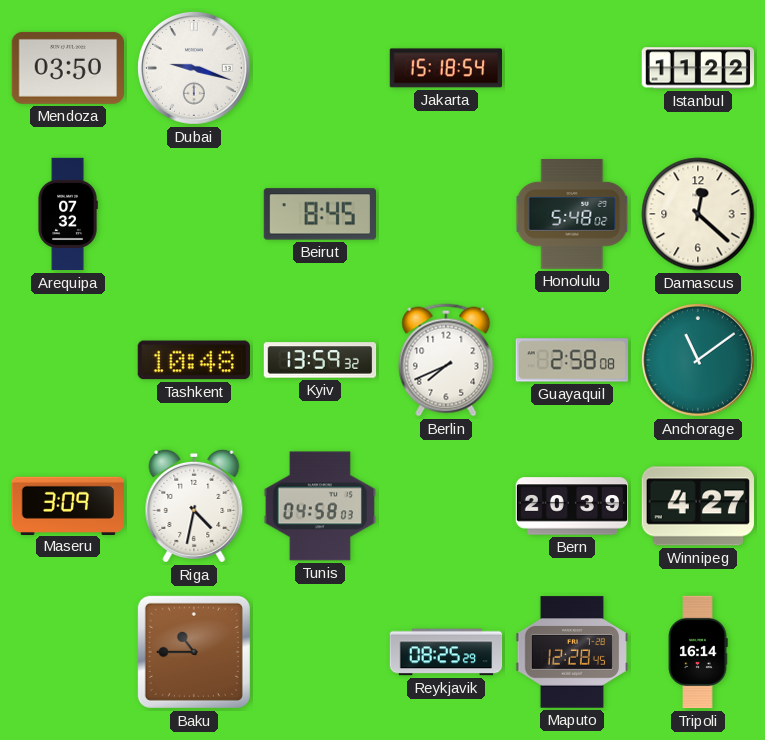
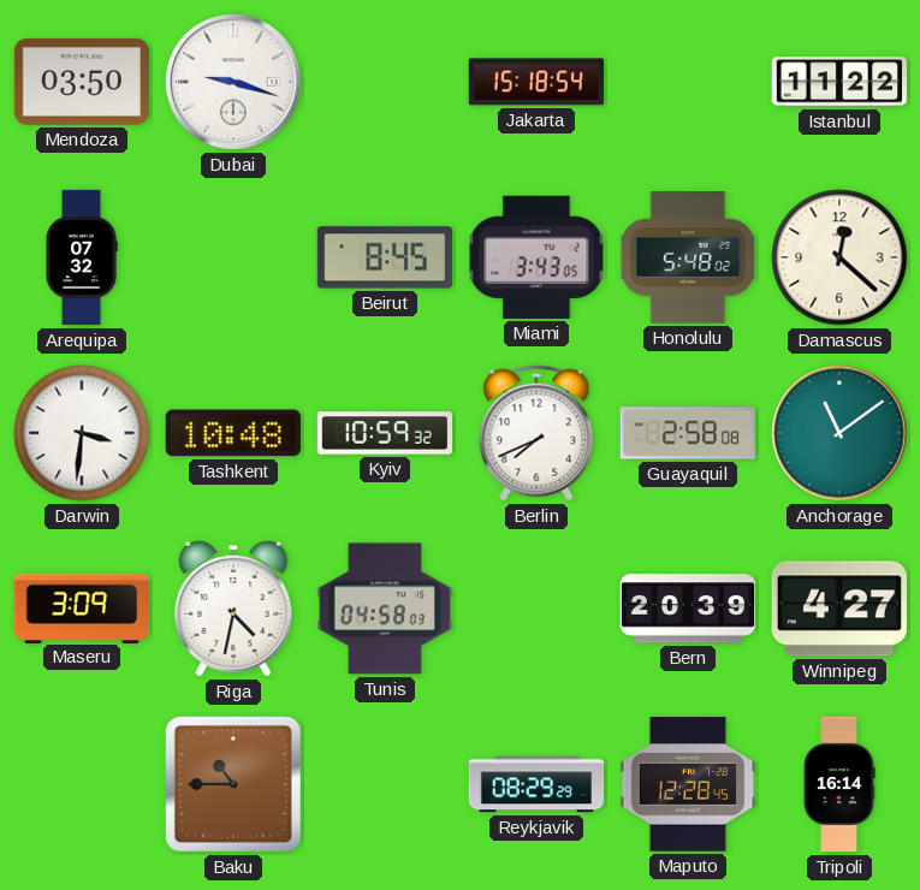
Miami: none -> 3:43
Darwin: none -> 3:31
Kyiv: 13:59 -> 10:59
Reykjavik: 08:25 -> 08:29
